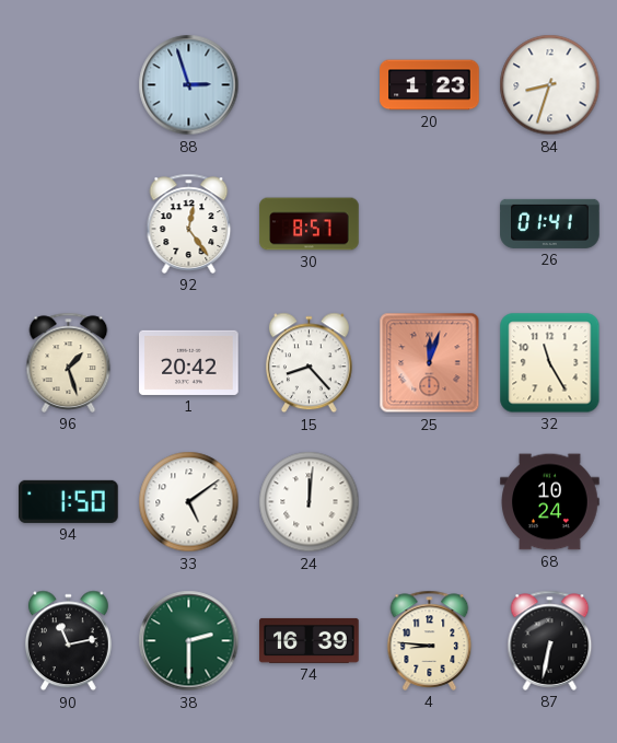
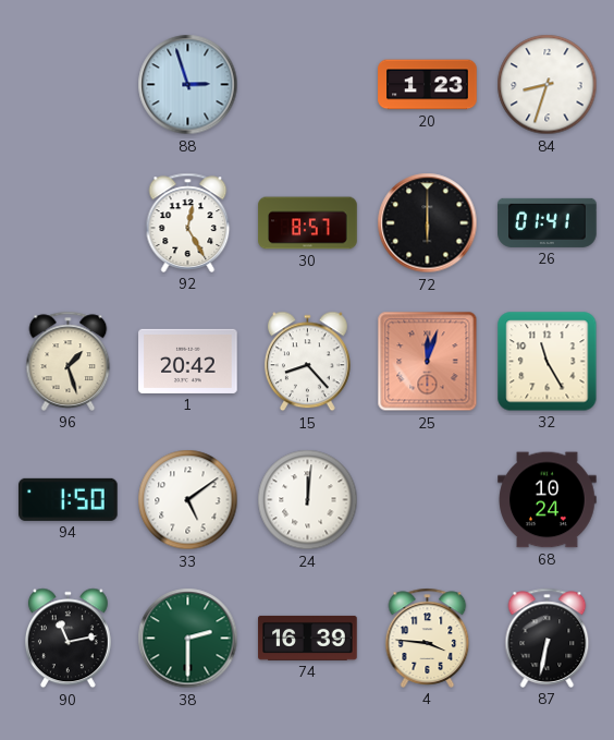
92: 12:24 -> 12:25
72: none -> 6:00
4: 8:46 -> 3:46
